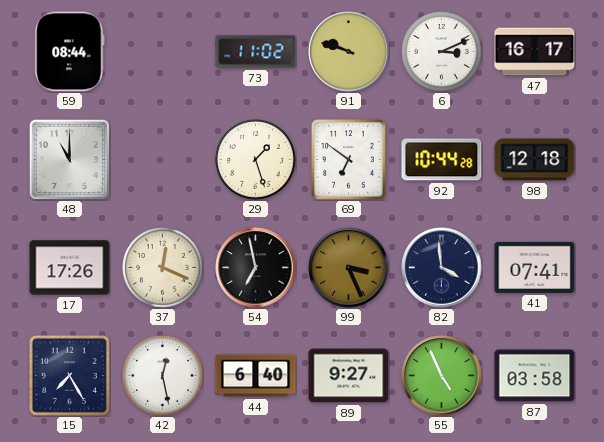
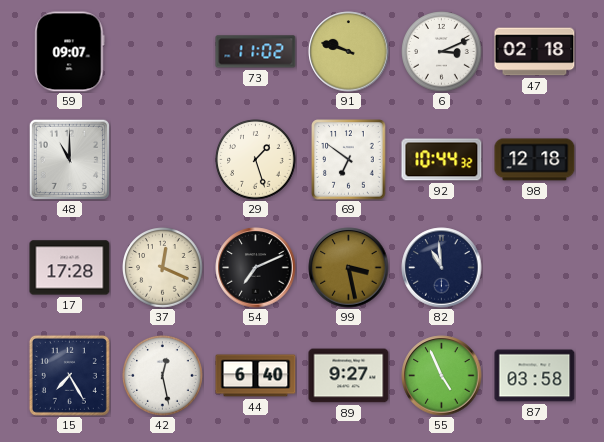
59: 08:44 -> 09:07
47: 16:17 -> 02:18
92: 10:44:28 -> 10:44:32
17: 17:26 -> 17:28
54: 6:58 -> 7:11
99: 3:26 -> 3:28
82: 3:59 -> 10:59
41: 07:41 -> none
